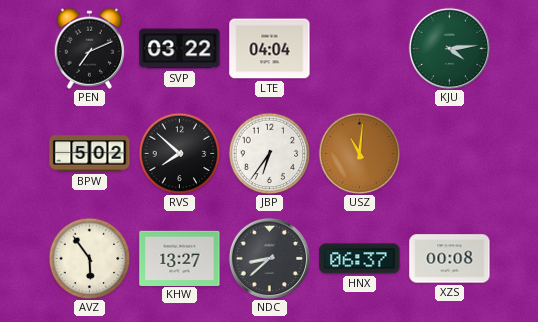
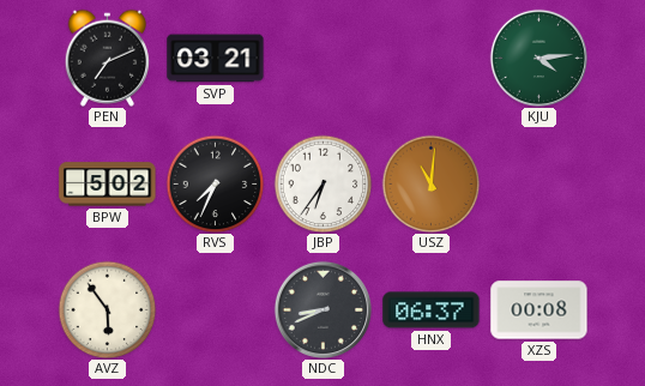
SVP: 03:22 -> 03:21
LTE: 04:04 -> none
RVS: 7:52 -> 7:34
KHW: 13:27 -> none
NDC: 8:38 -> 8:41
